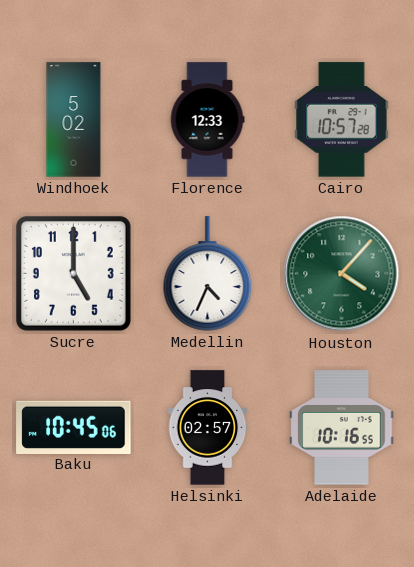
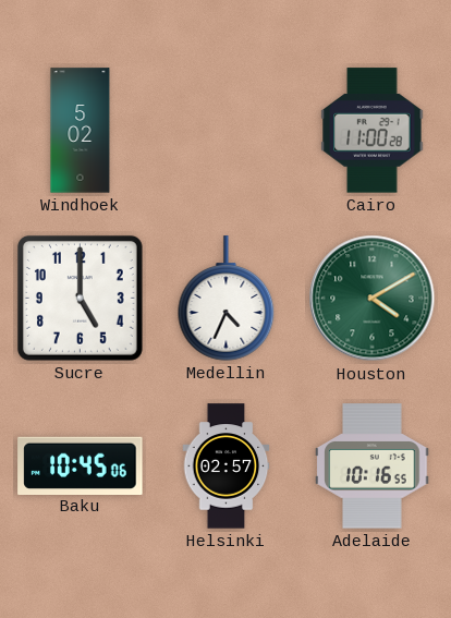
Florence: 12:33 -> none
Cairo: 10:57 -> 11:00
Houston: 4:07 -> 4:10
